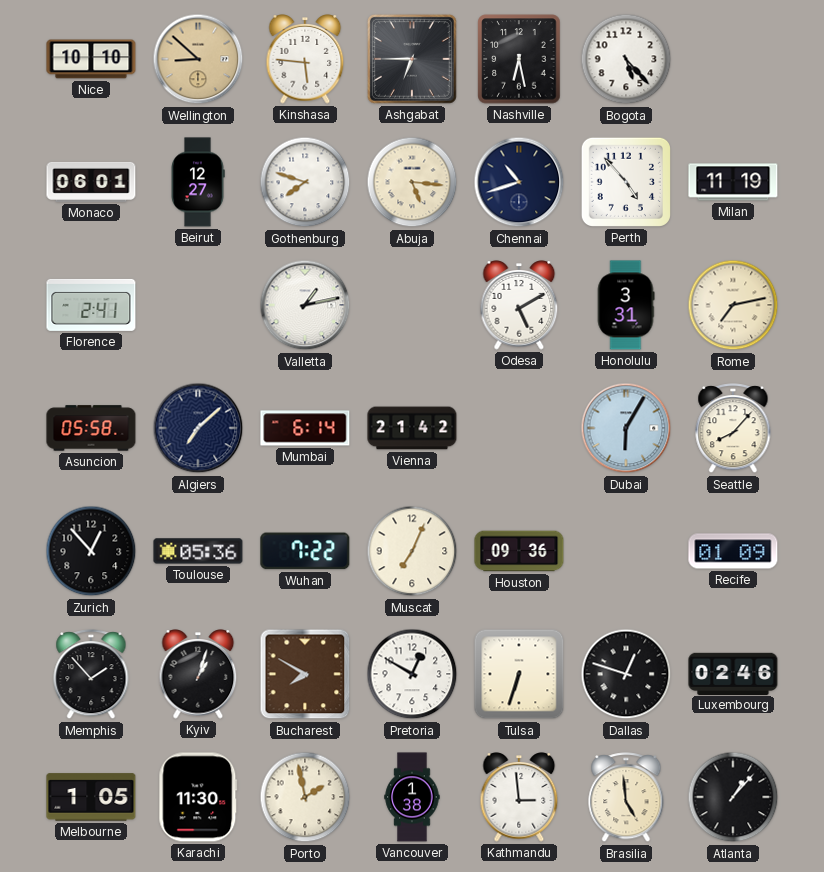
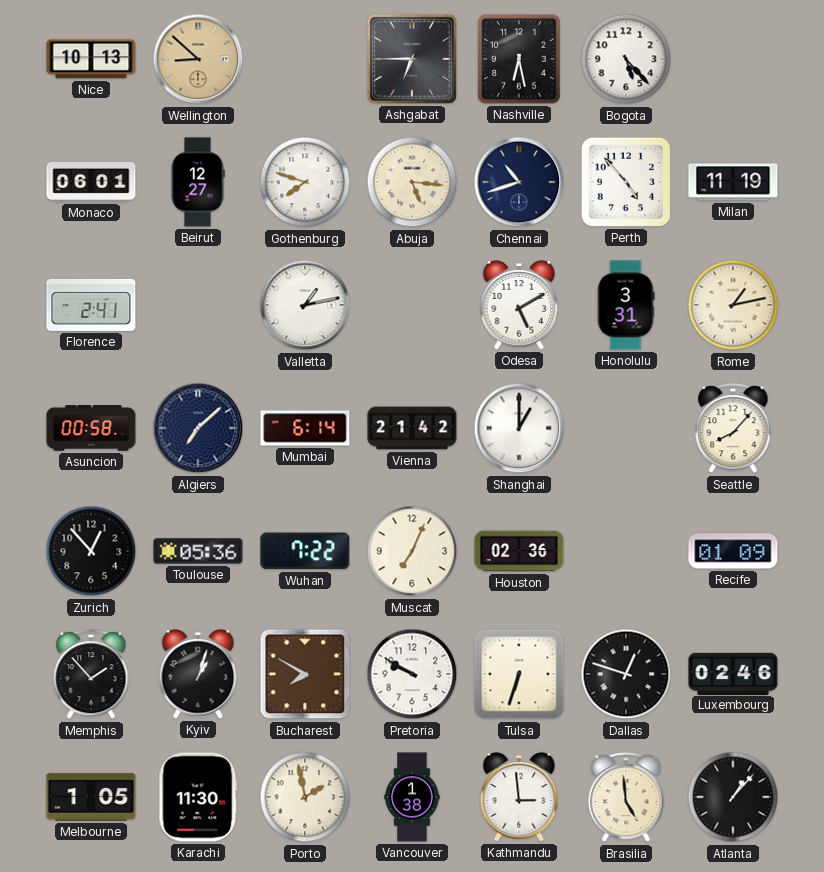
Nice: 10:10 -> 10:13
Kinshasa: 5:46 -> none
Rome: 7:13 -> 1:13
Asuncion: 05:58 -> 00:58
Shanghai: none -> 1:00
Dubai: 6:05 -> none
Houston: 09:36 -> 02:36
Pretoria: 12:50 -> 9:50
